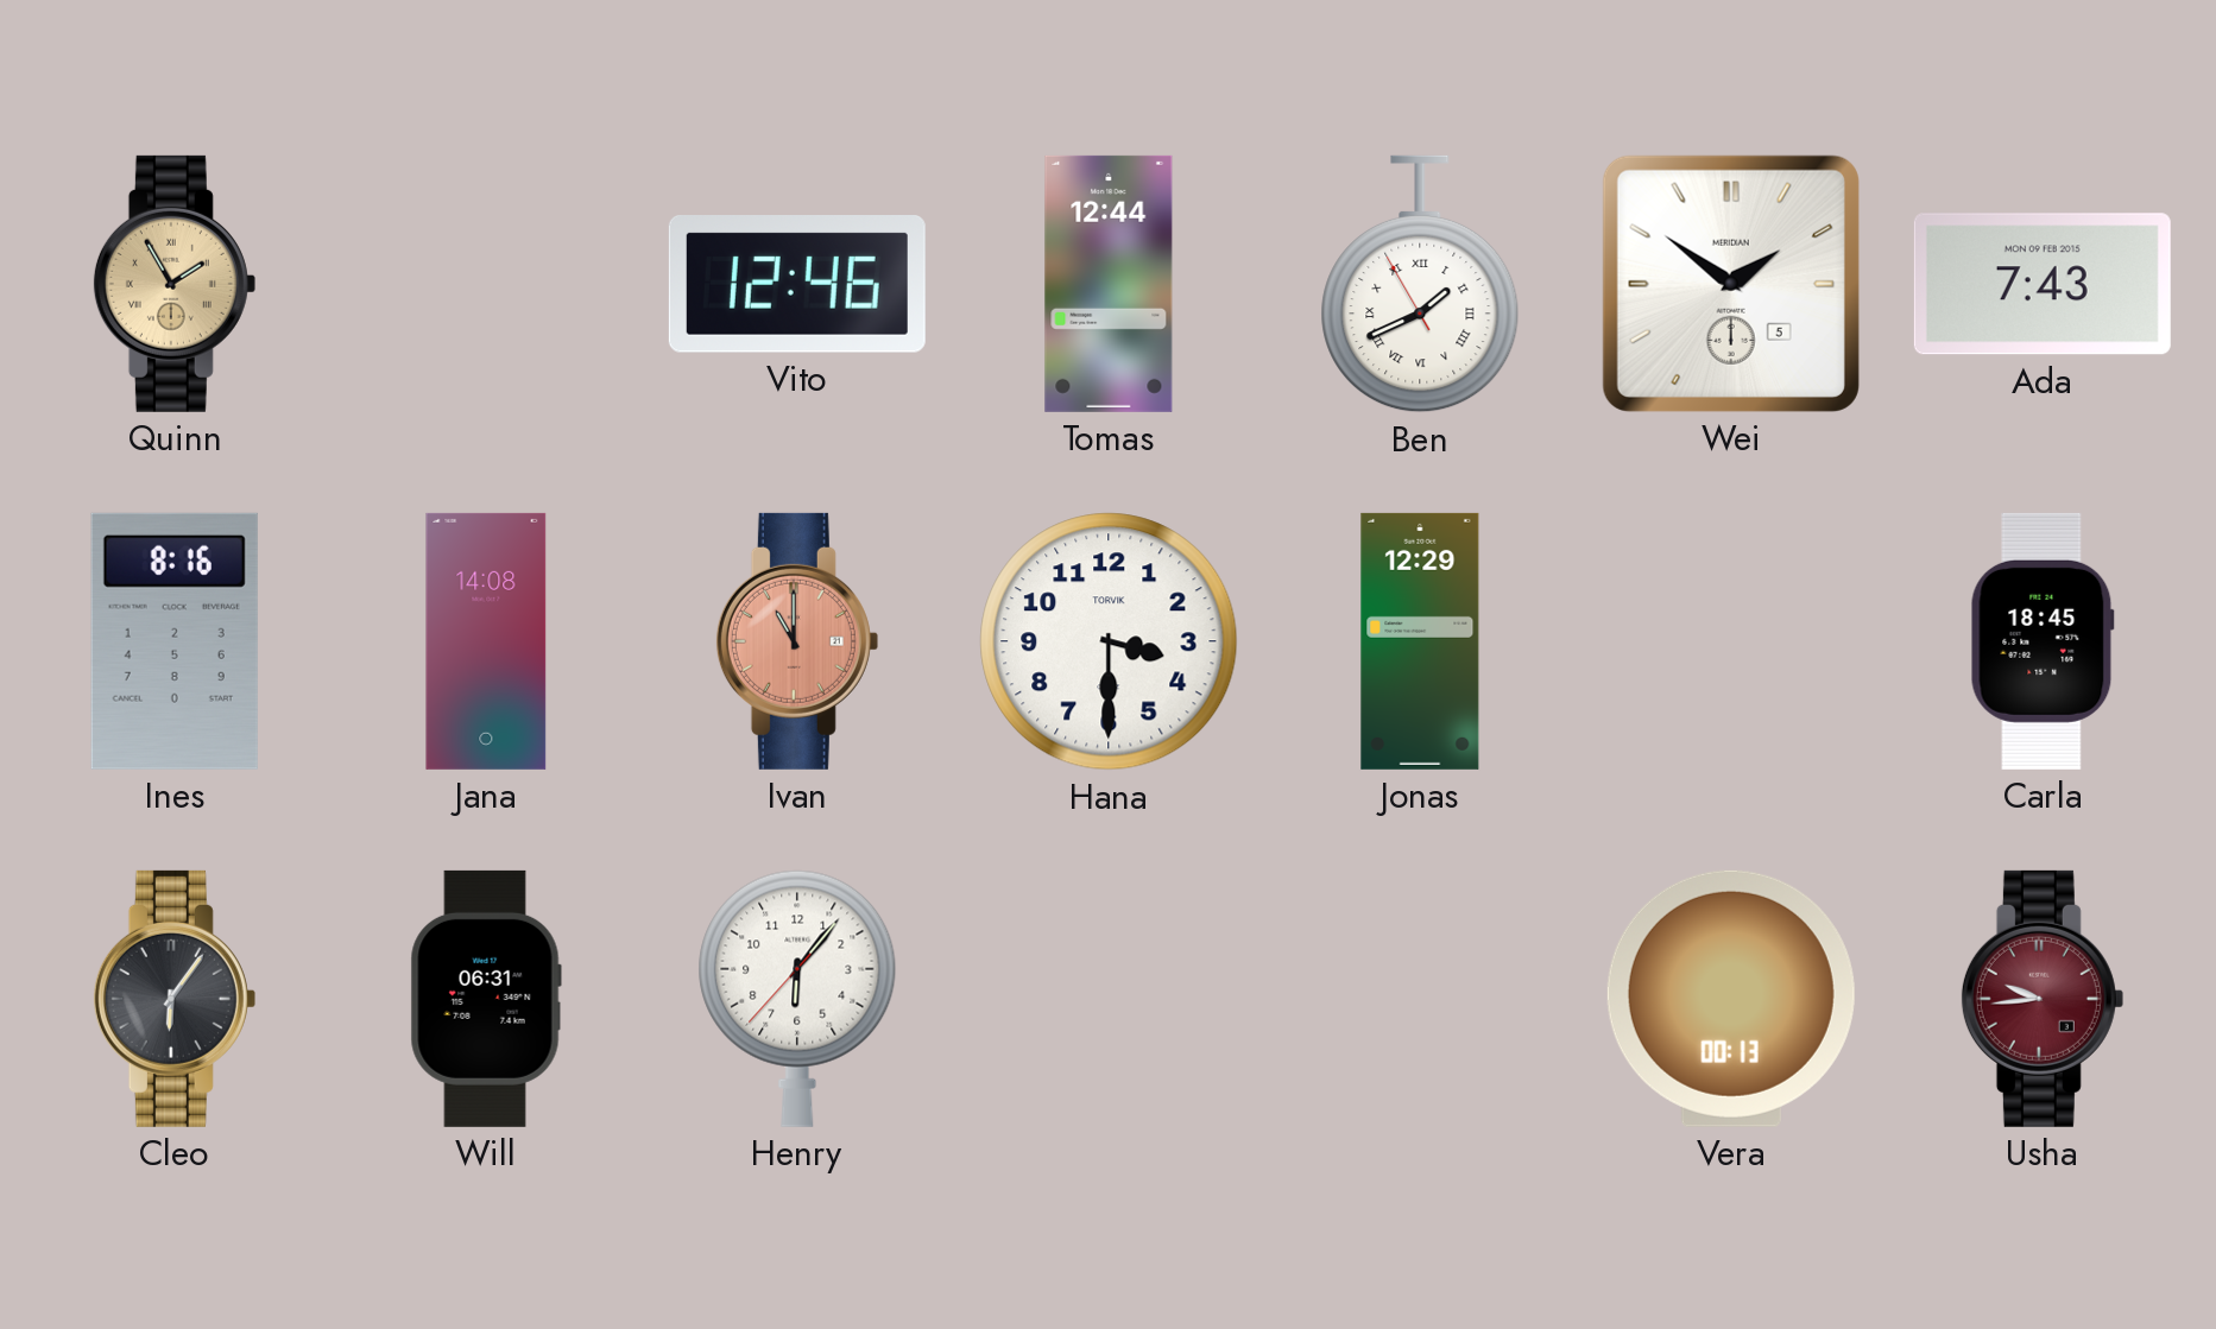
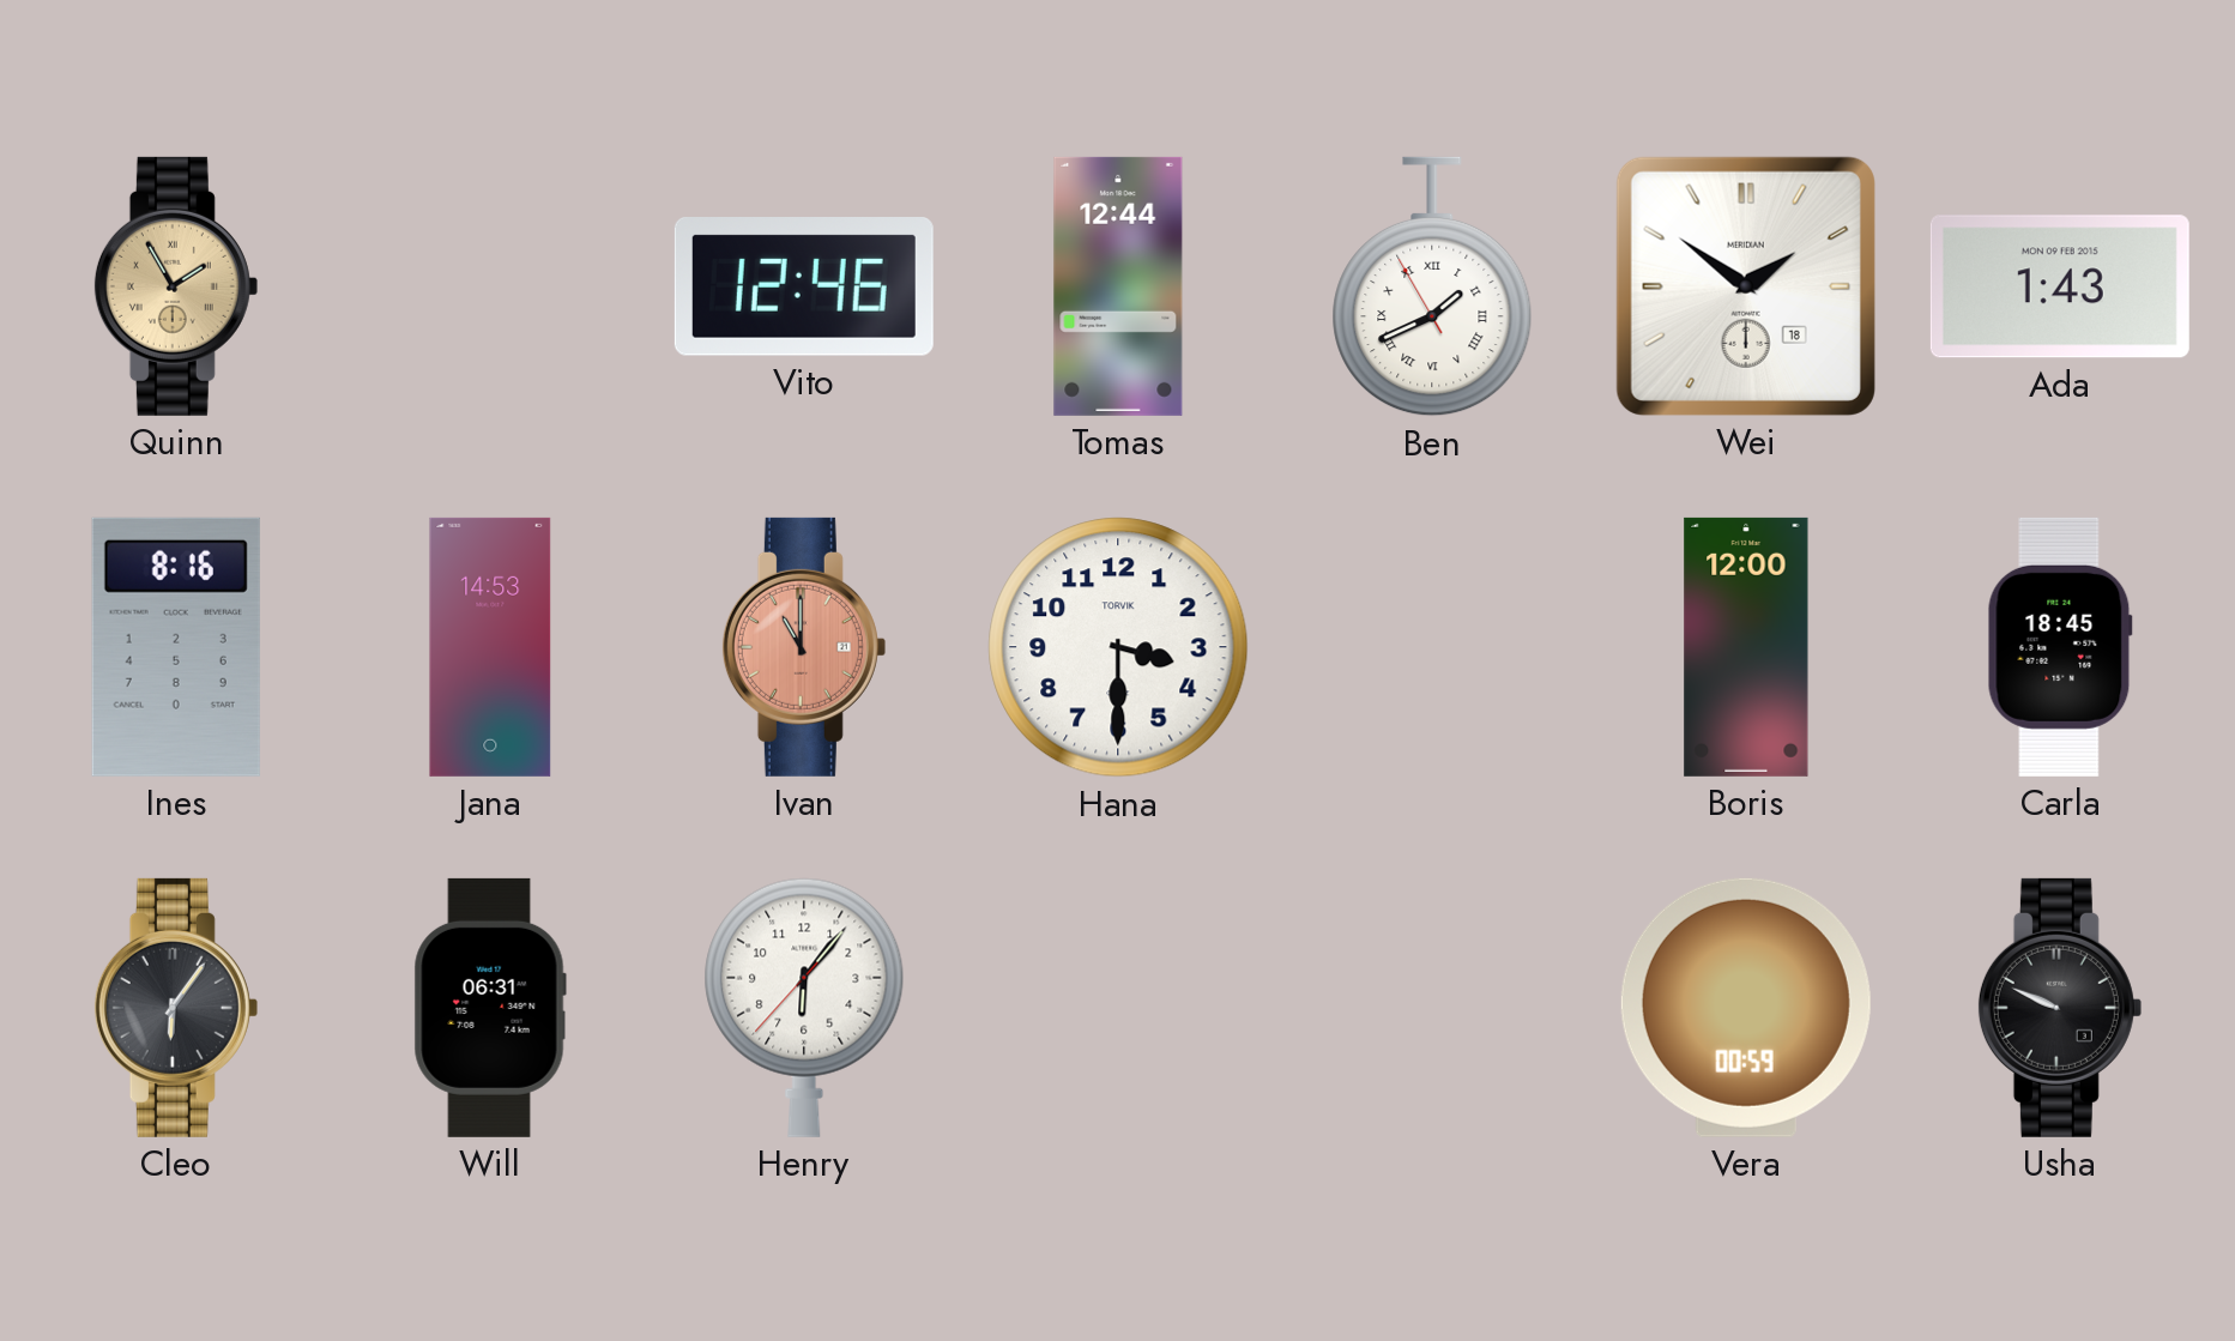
Wei date: 5 -> 18
Ada: 7:43 -> 1:43
Jana: 14:08 -> 14:53
Jonas: 12:29 -> none
Boris: none -> 12:00
Vera: 00:13 -> 00:59
Usha: 9:44 -> 9:49
Usha dial: burgundy -> black
